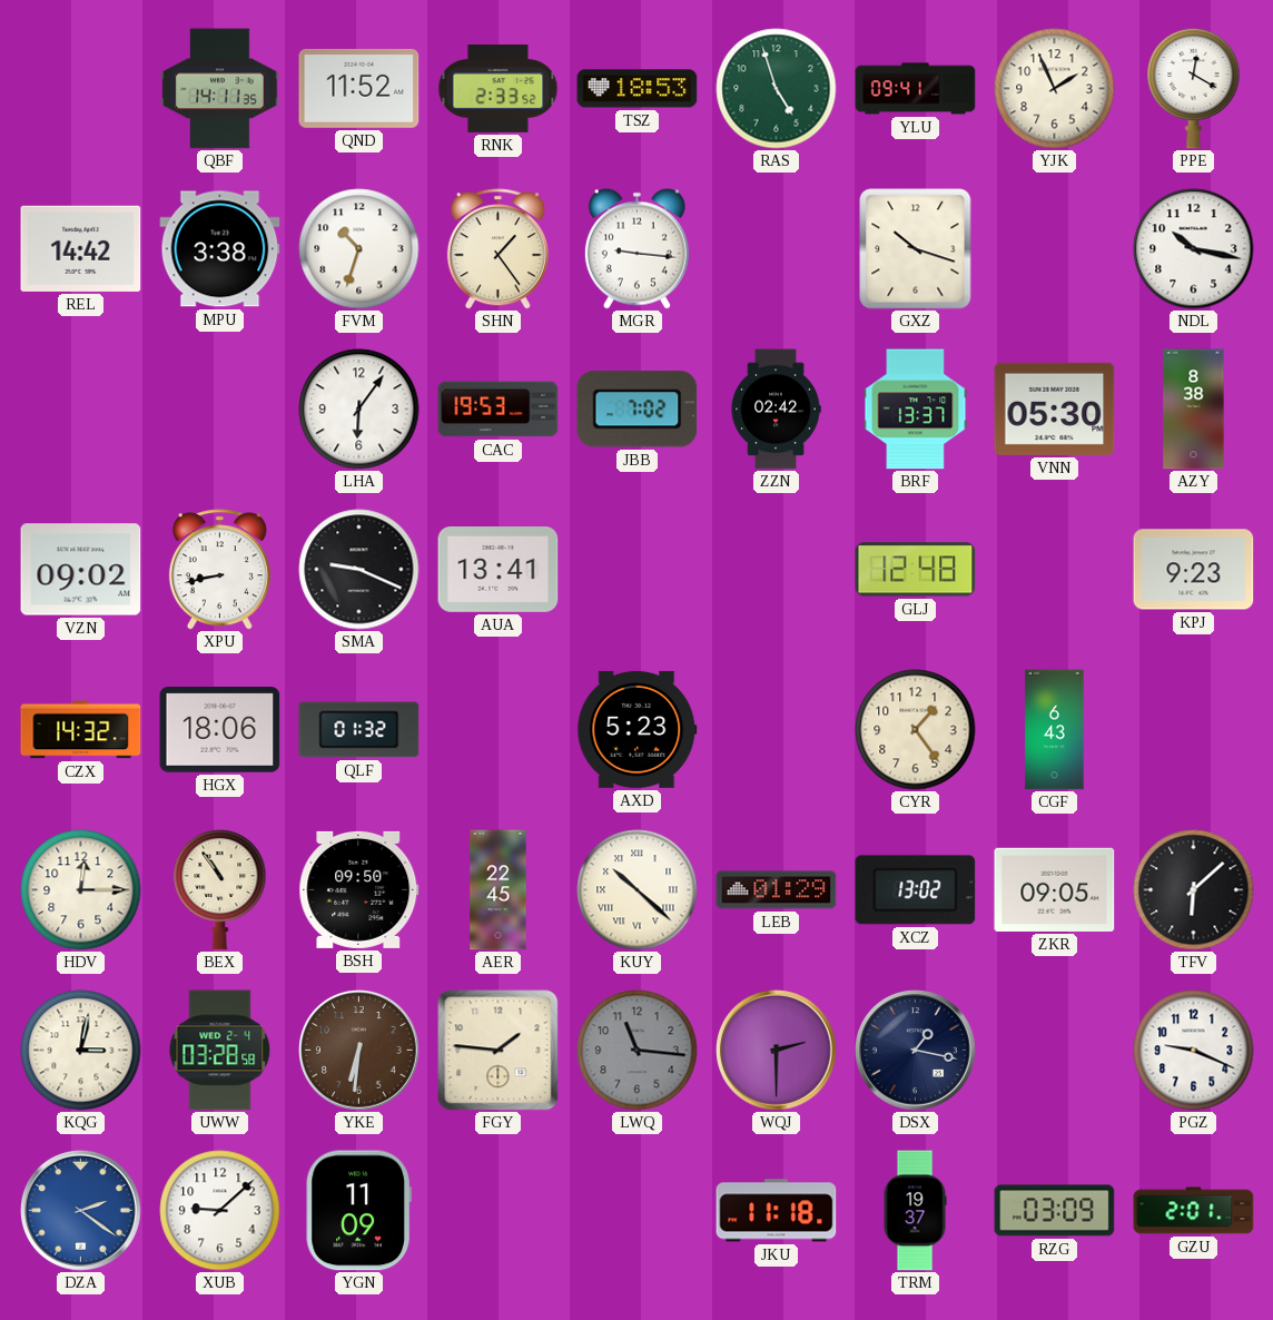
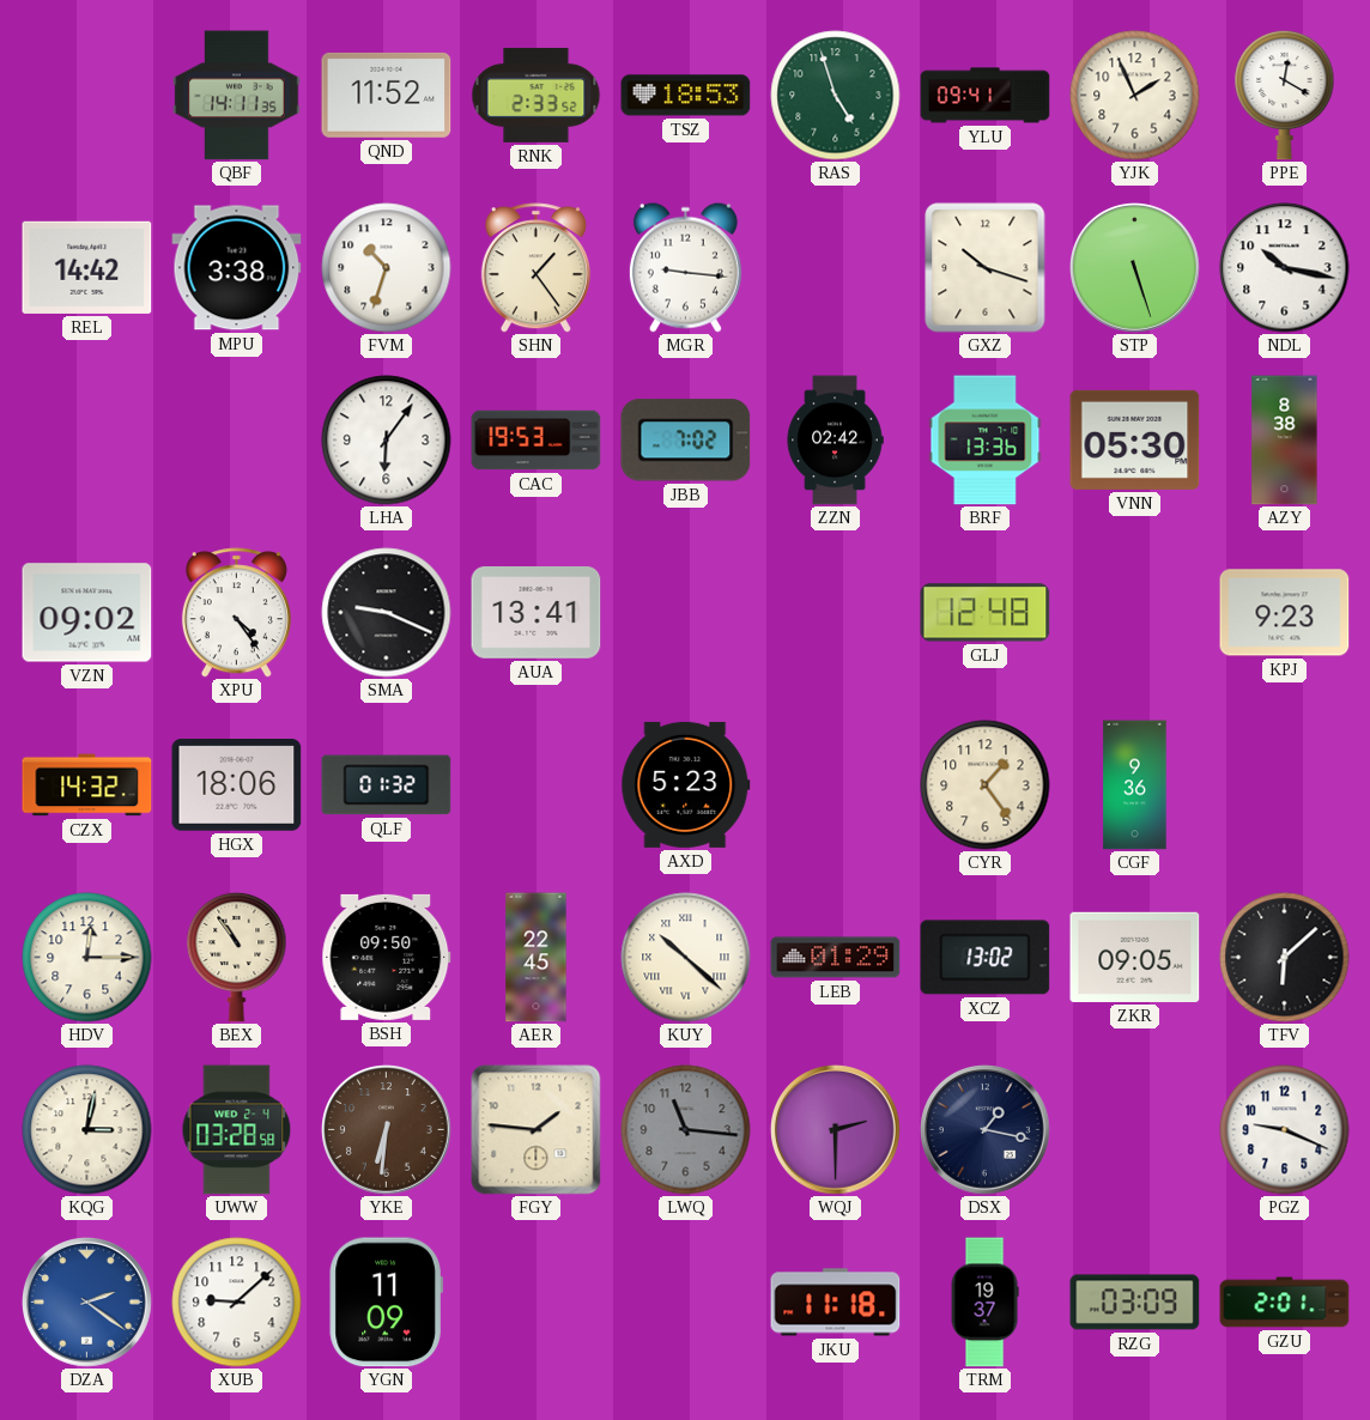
STP: none -> 5:27
BRF: 13:37 -> 13:36
XPU: 8:43 -> 4:24
CGF: 6:43 -> 9:36
